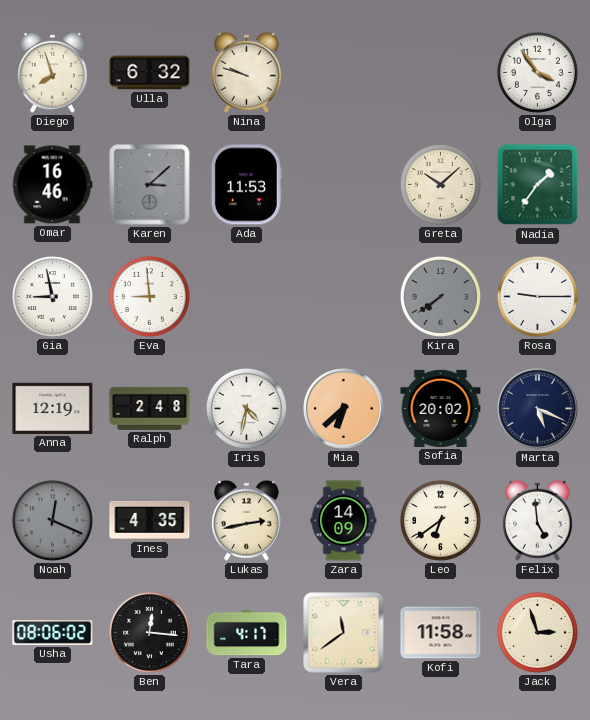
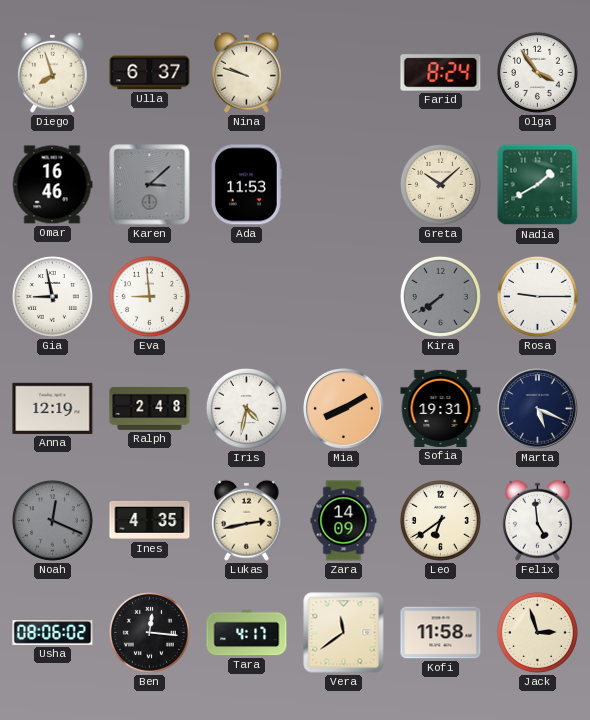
Ulla: 6:32 -> 6:37
Farid: none -> 8:24
Nadia: 1:36 -> 1:40
Mia: 6:38 -> 8:10
Sofia: 20:02 -> 19:31
